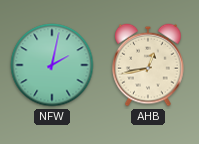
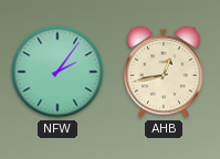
NFW: 2:02 -> 2:06
